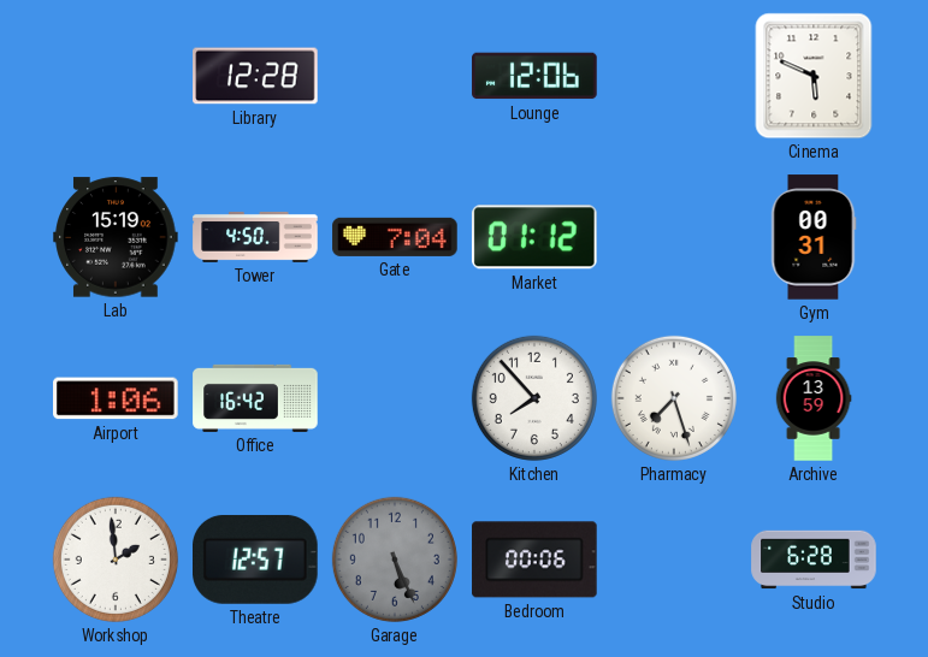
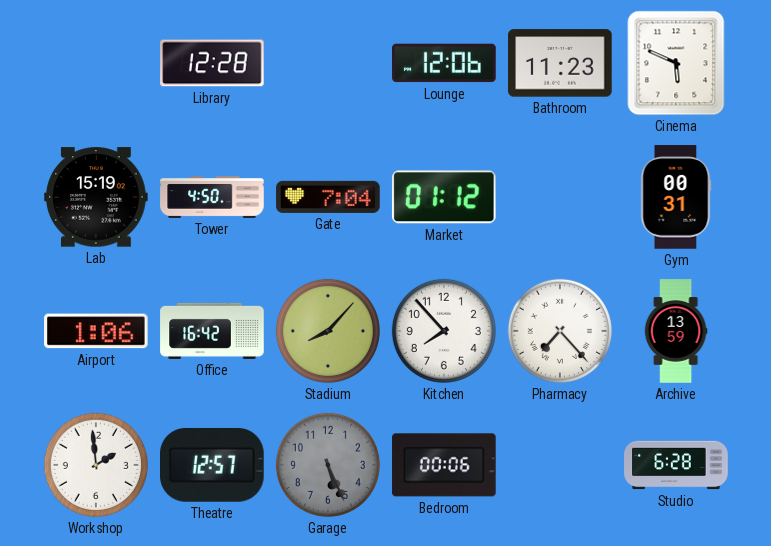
Bathroom: none -> 11:23
Stadium: none -> 8:07
Pharmacy: 7:27 -> 7:23
